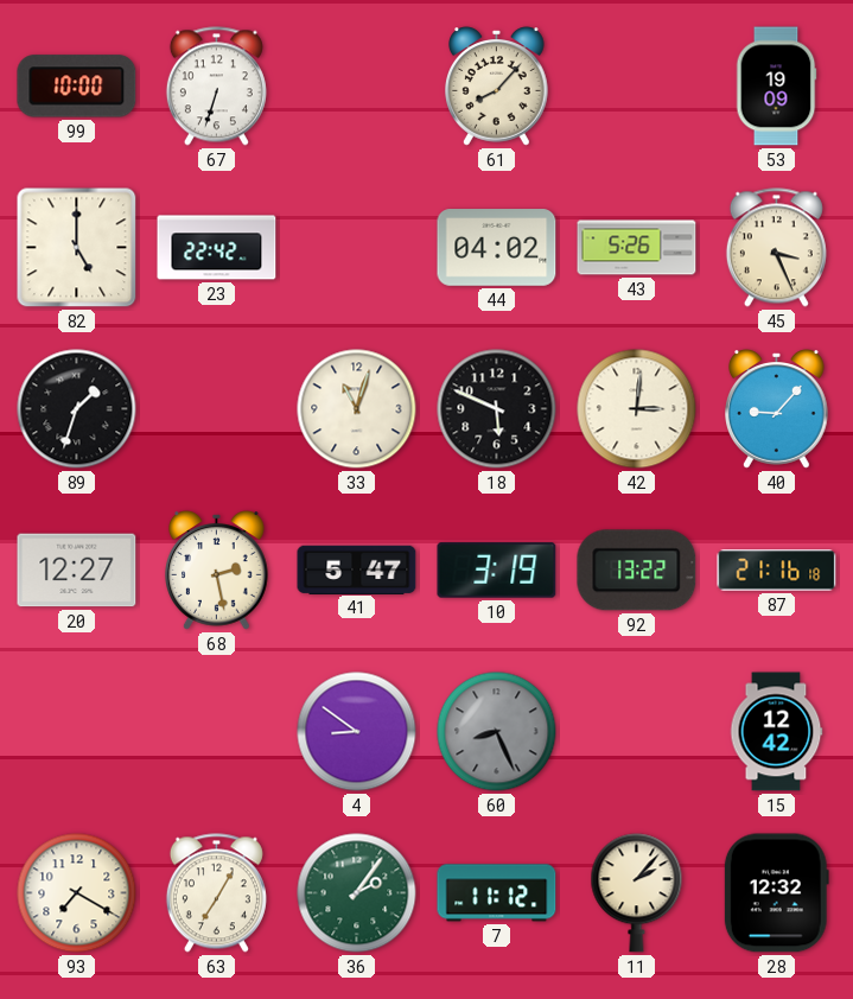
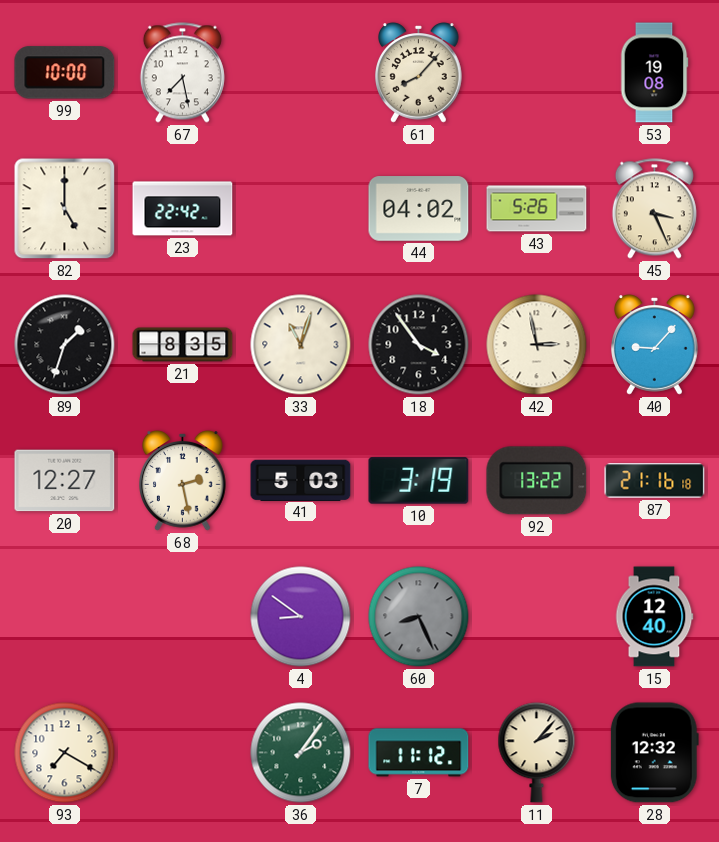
67: 6:33 -> 7:28
53: 19:09 -> 19:08
21: none -> 8:35
18: 5:49 -> 3:54
42: 3:01 -> 2:58
41: 5:47 -> 5:03
15: 12:42 -> 12:40
63: 7:05 -> none
